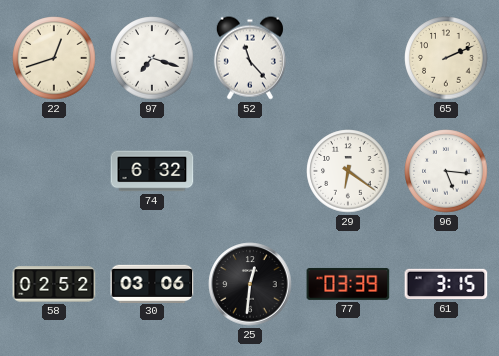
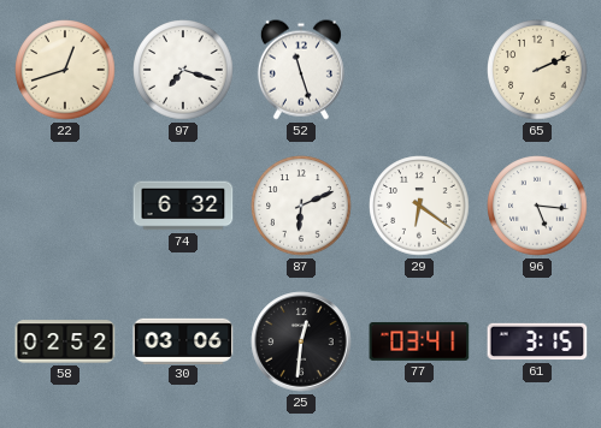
52: 11:23 -> 11:27
87: none -> 6:11
77: 03:39 -> 03:41
